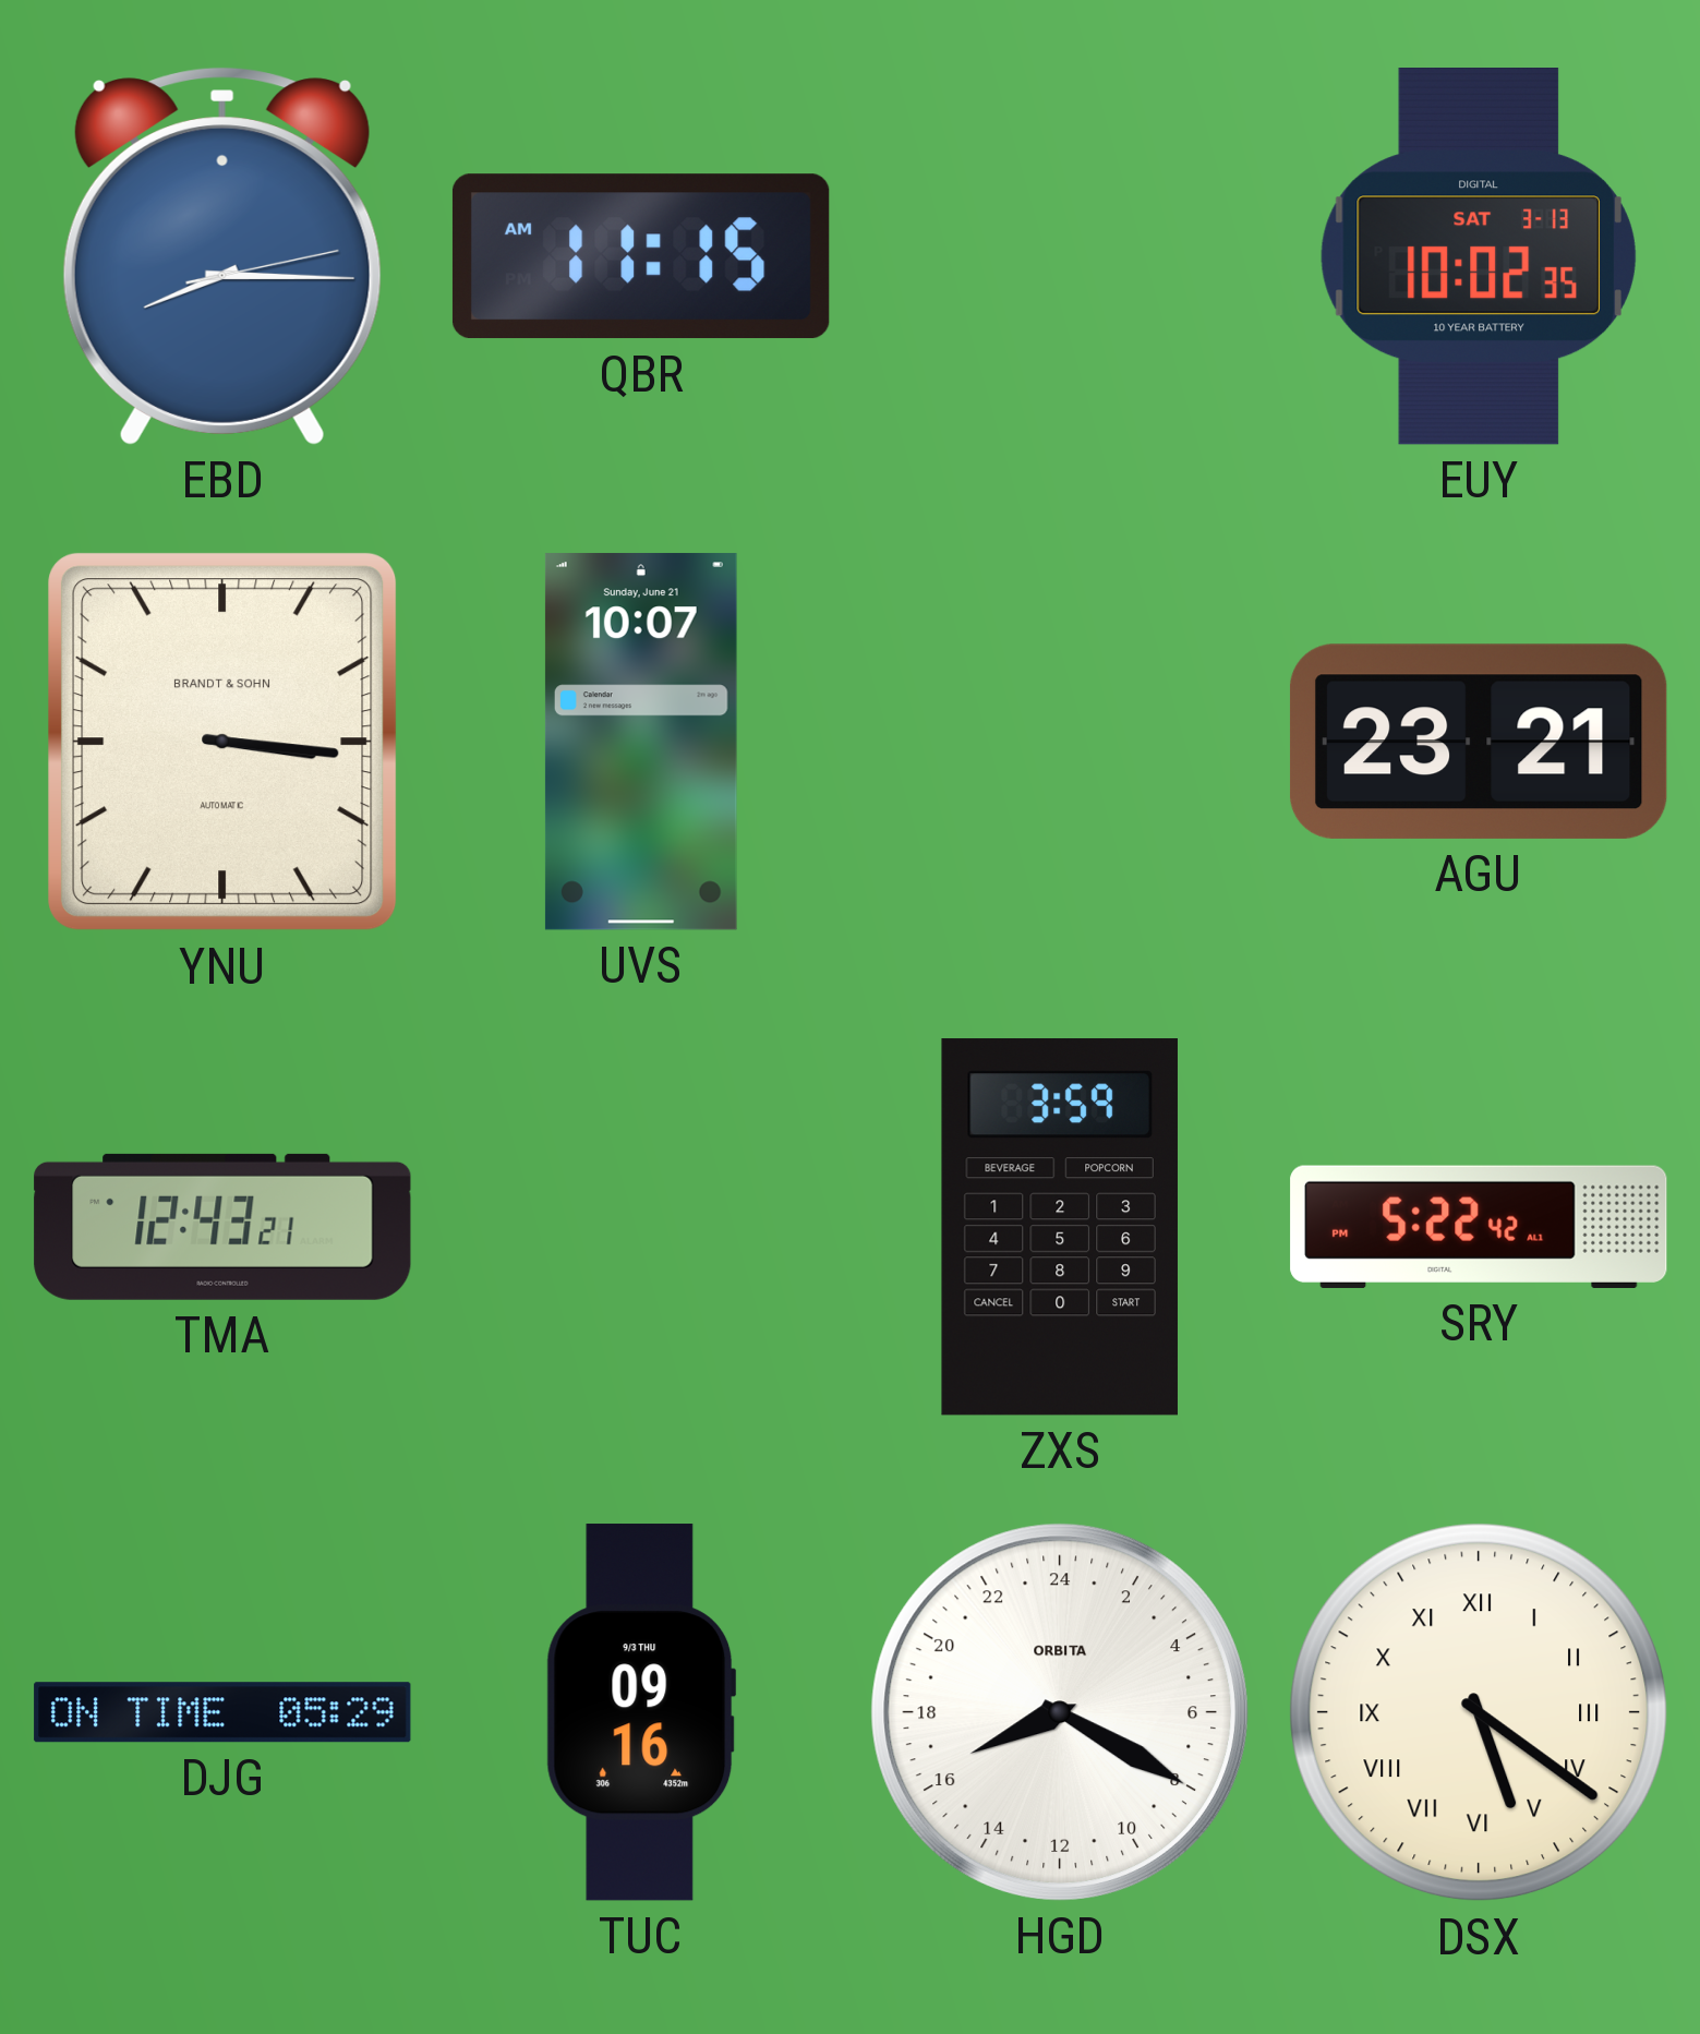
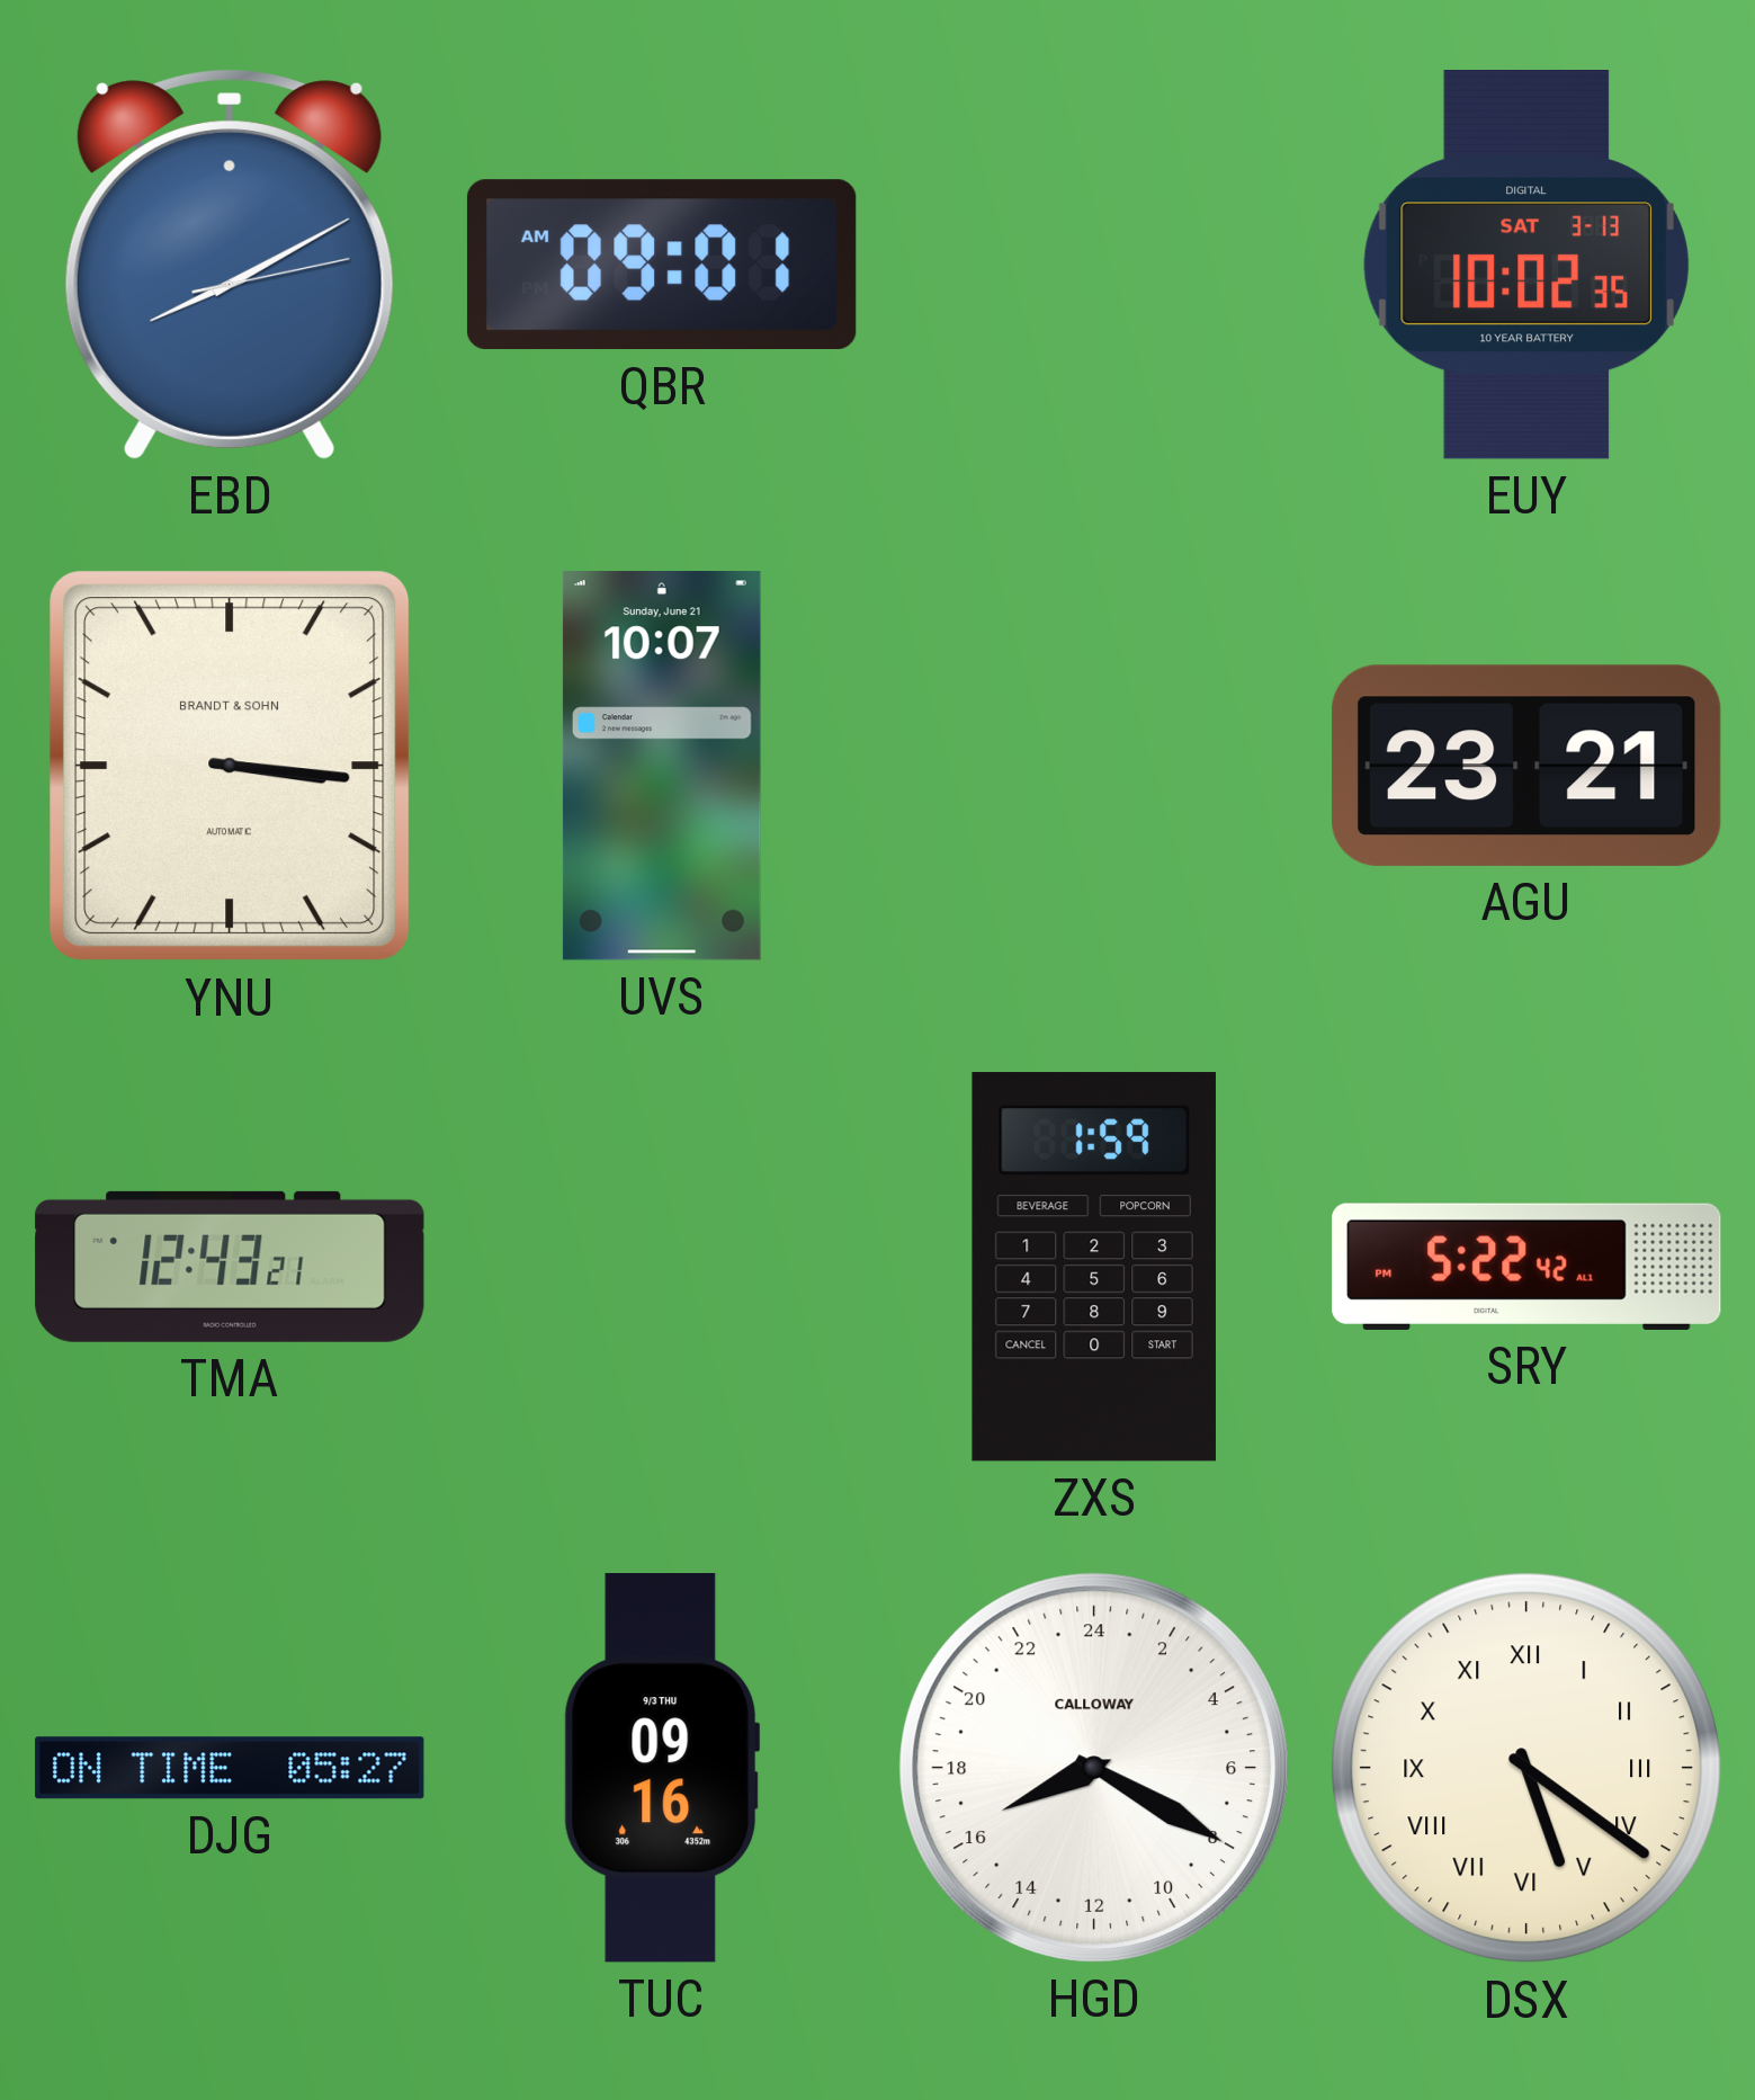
EBD: 8:15 -> 8:10
QBR: 11:15 -> 09:01
ZXS: 3:59 -> 1:59
DJG: 05:29 -> 05:27
HGD brand: ORBITA -> CALLOWAY
